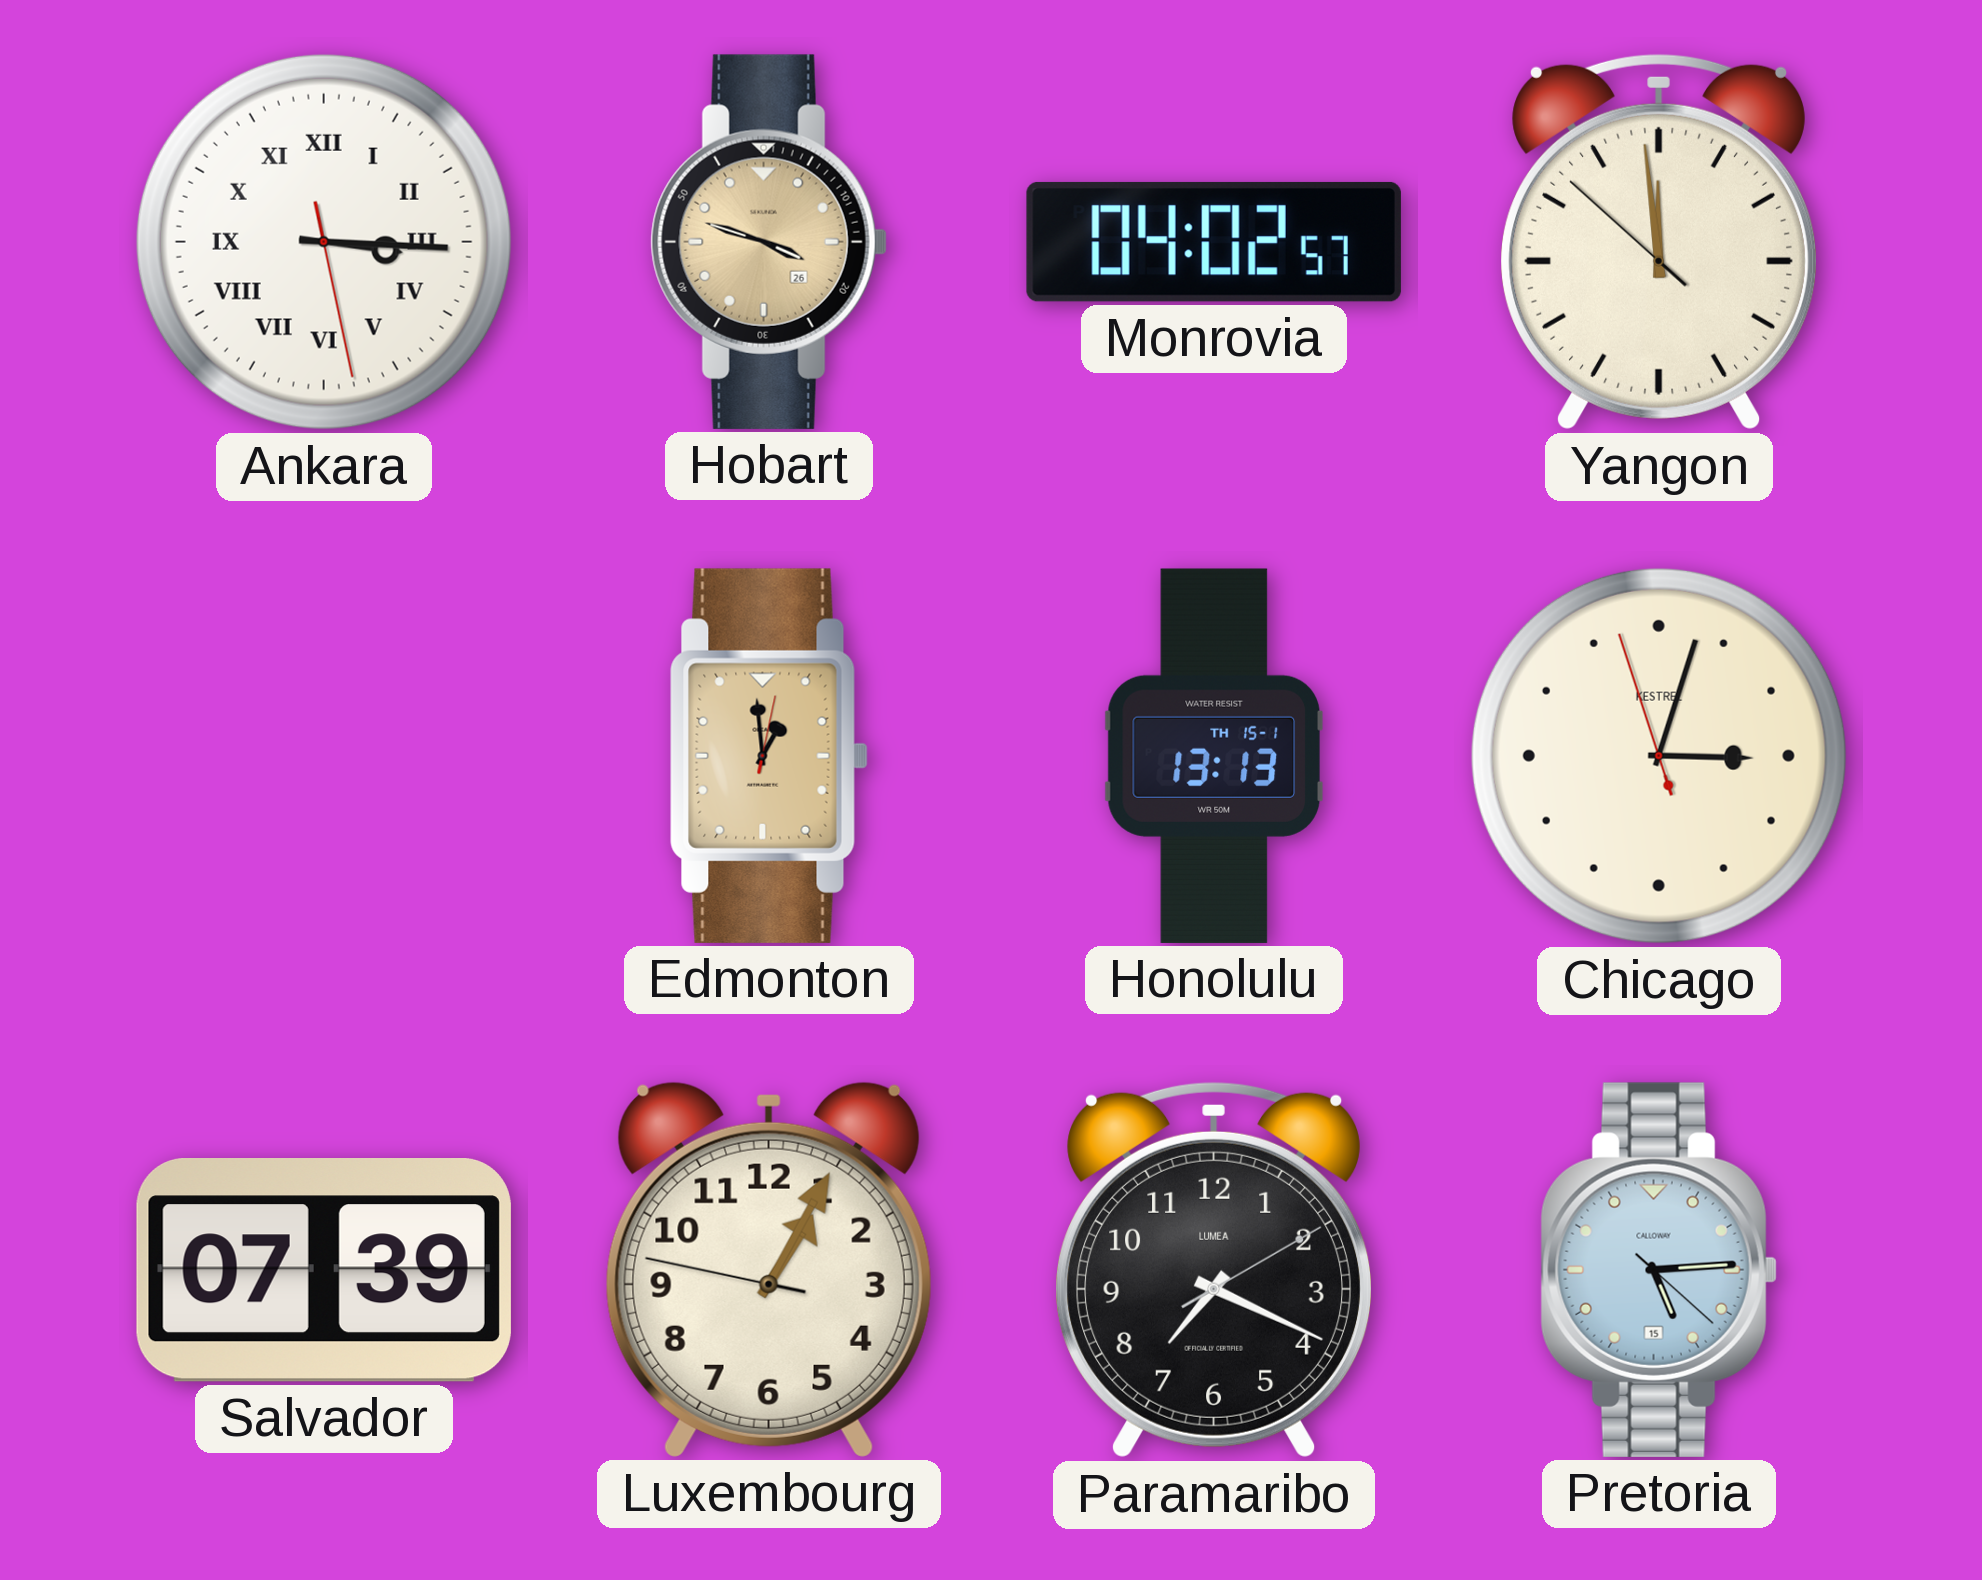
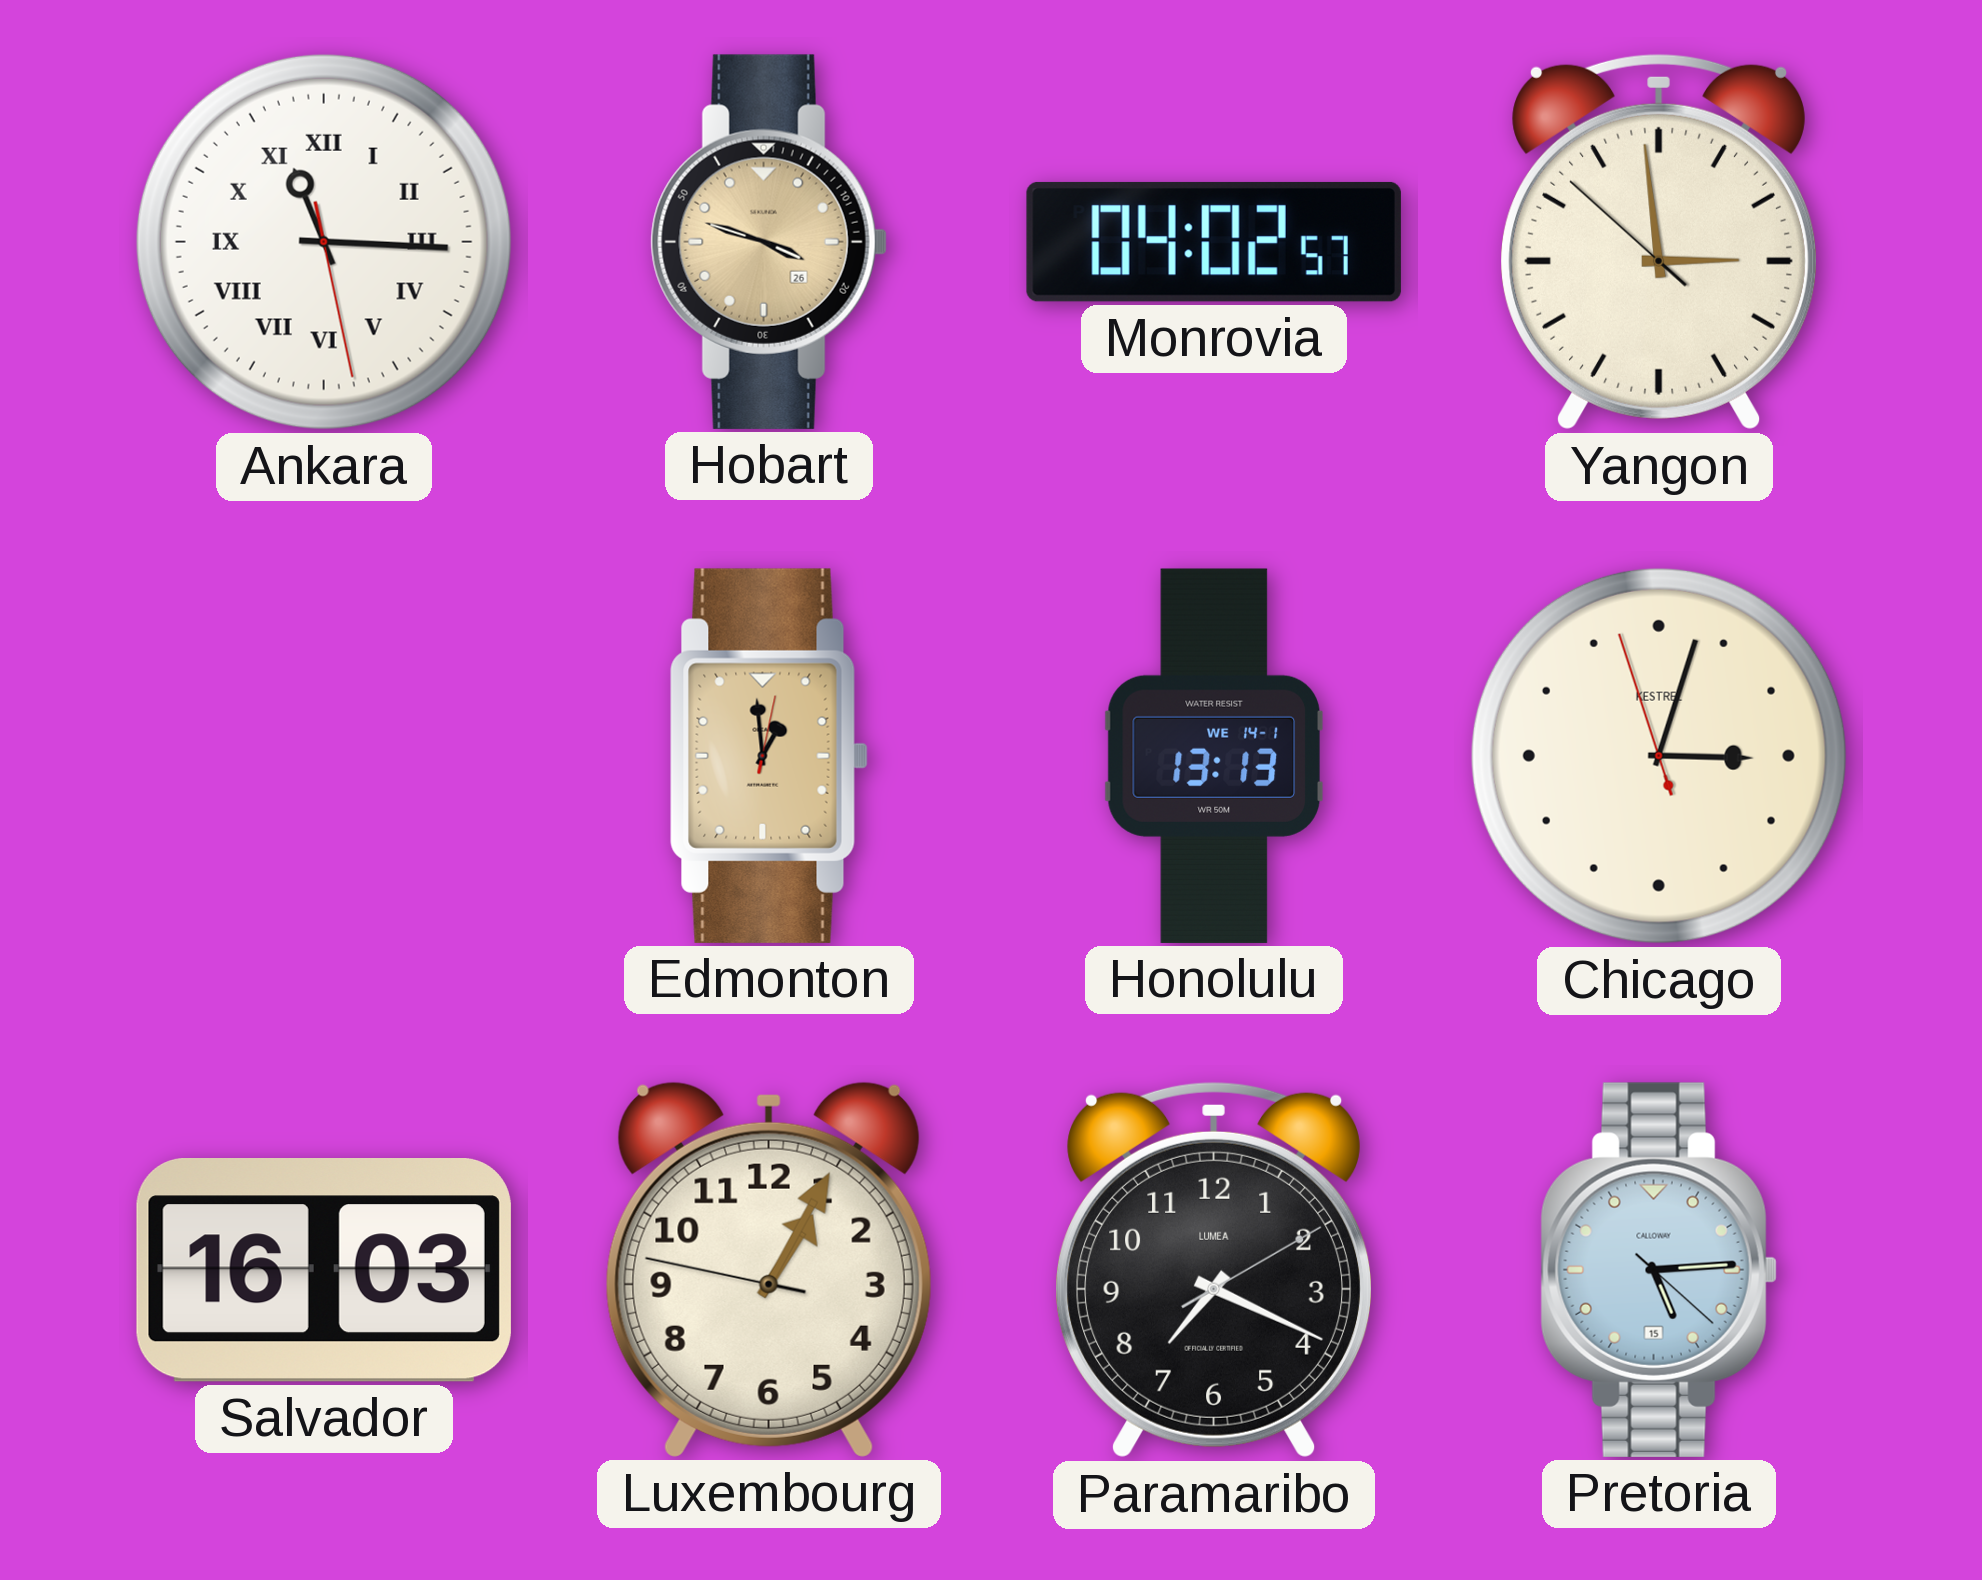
Ankara: 3:15 -> 11:15
Yangon: 11:58 -> 2:58
Honolulu date: TH 15-1 -> WE 14-1
Salvador: 07:39 -> 16:03
